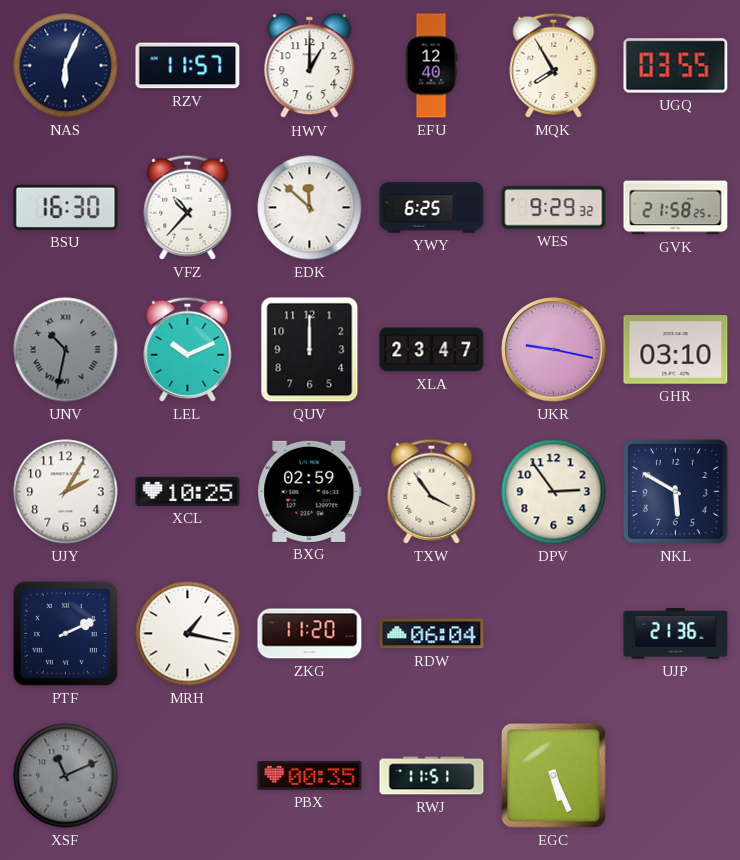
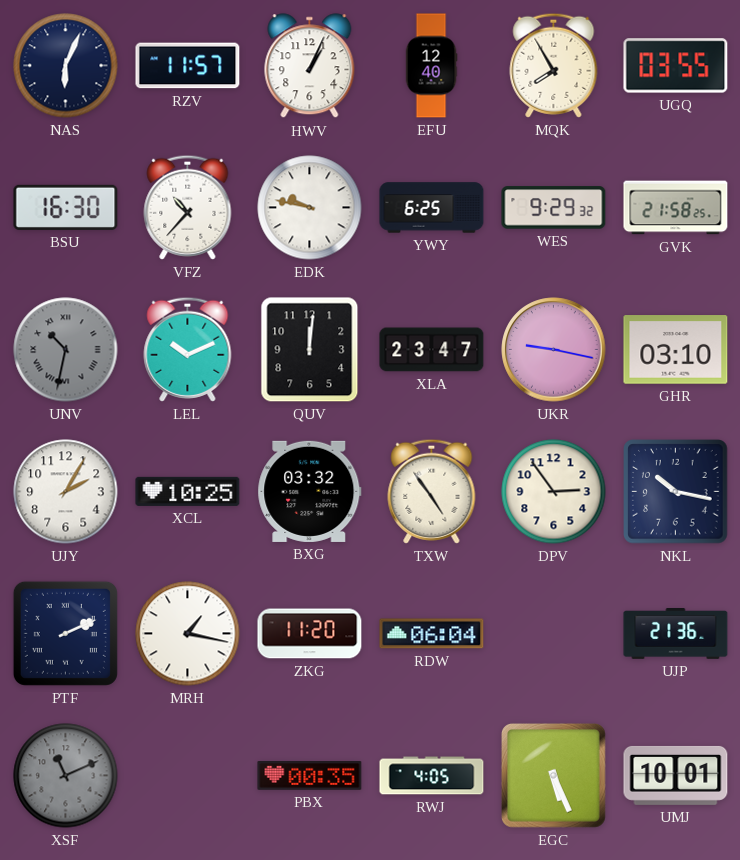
HWV: 1:00 -> 1:04
EDK: 11:52 -> 9:47
QUV: 12:00 -> 12:01
BXG: 02:59 -> 03:32
TXW: 3:54 -> 4:54
NKL: 5:50 -> 10:17
RWJ: 11:51 -> 4:05
UMJ: none -> 10:01
